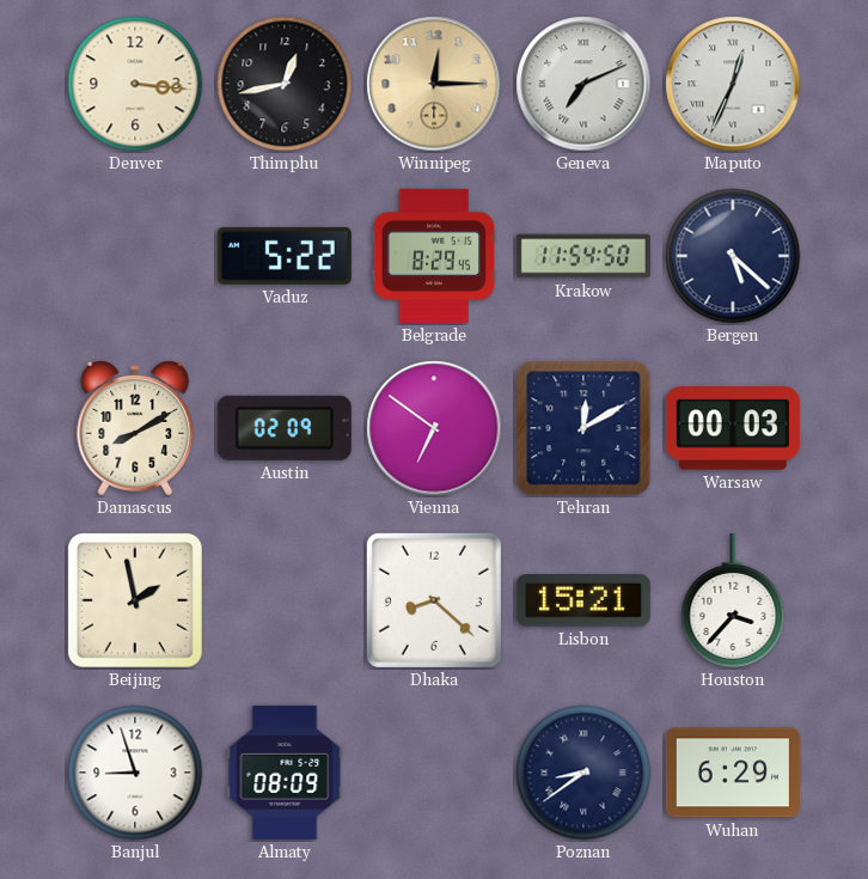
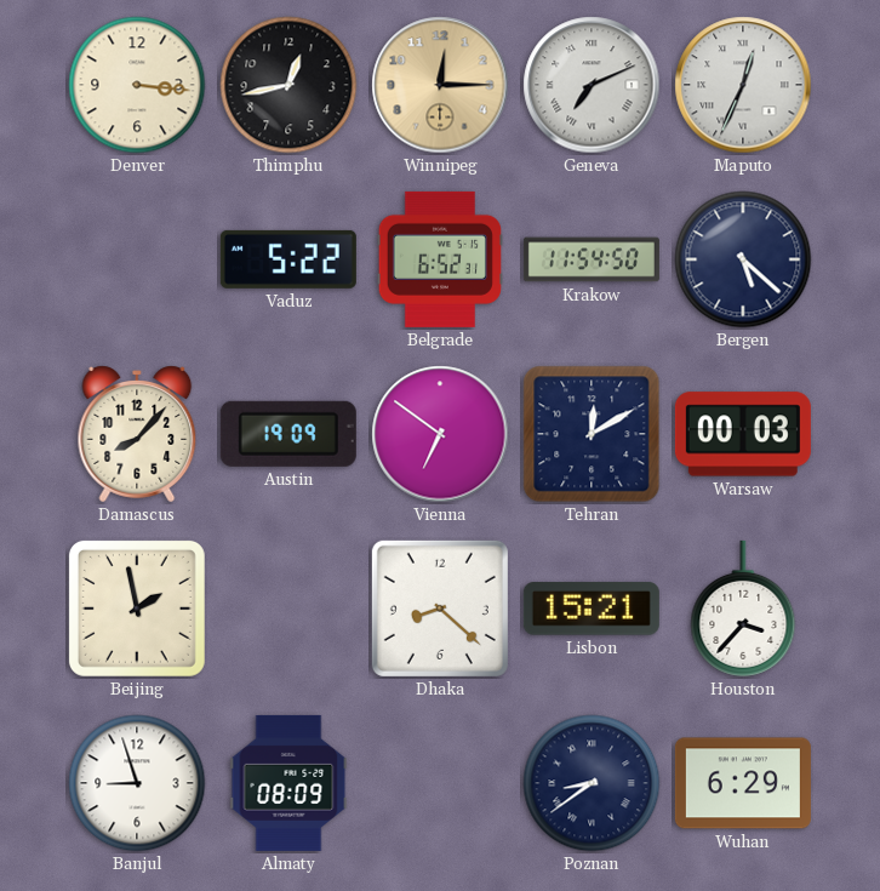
Belgrade: 8:29 -> 6:52
Damascus: 8:10 -> 8:07
Austin: 02:09 -> 19:09
